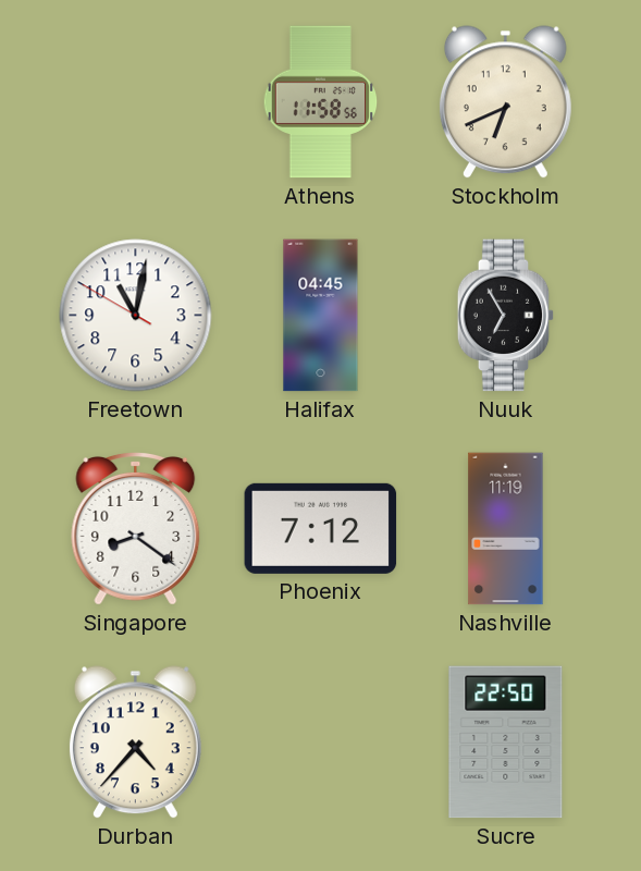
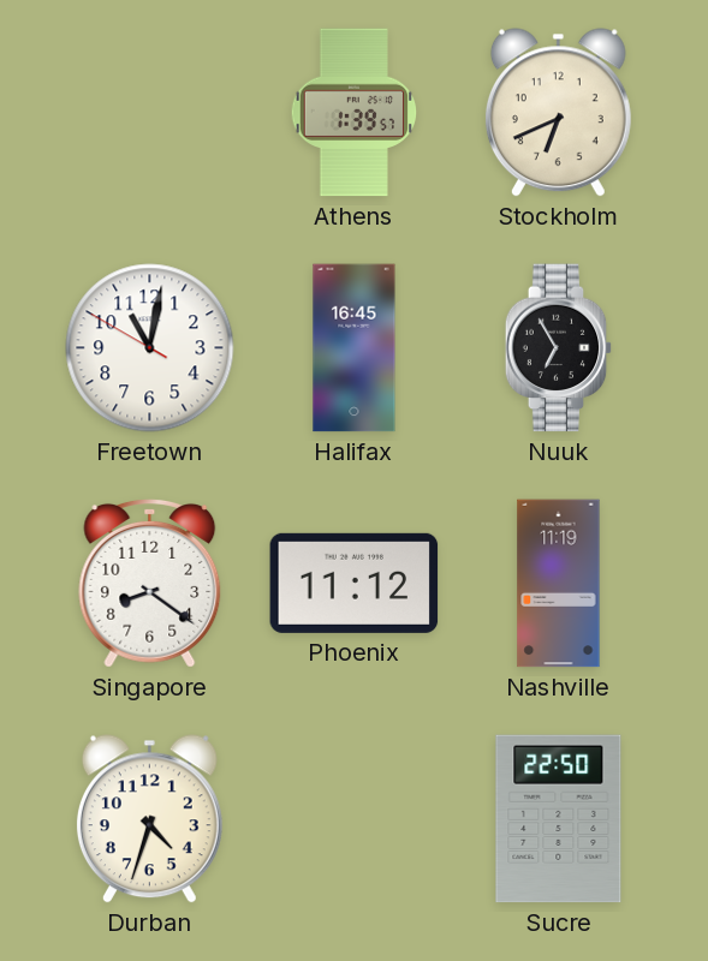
Athens: 11:58 -> 1:39
Halifax: 04:45 -> 16:45
Phoenix: 7:12 -> 11:12
Durban: 4:37 -> 4:33
